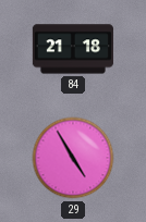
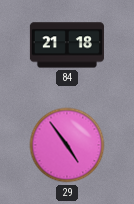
29: 4:55 -> 4:54
